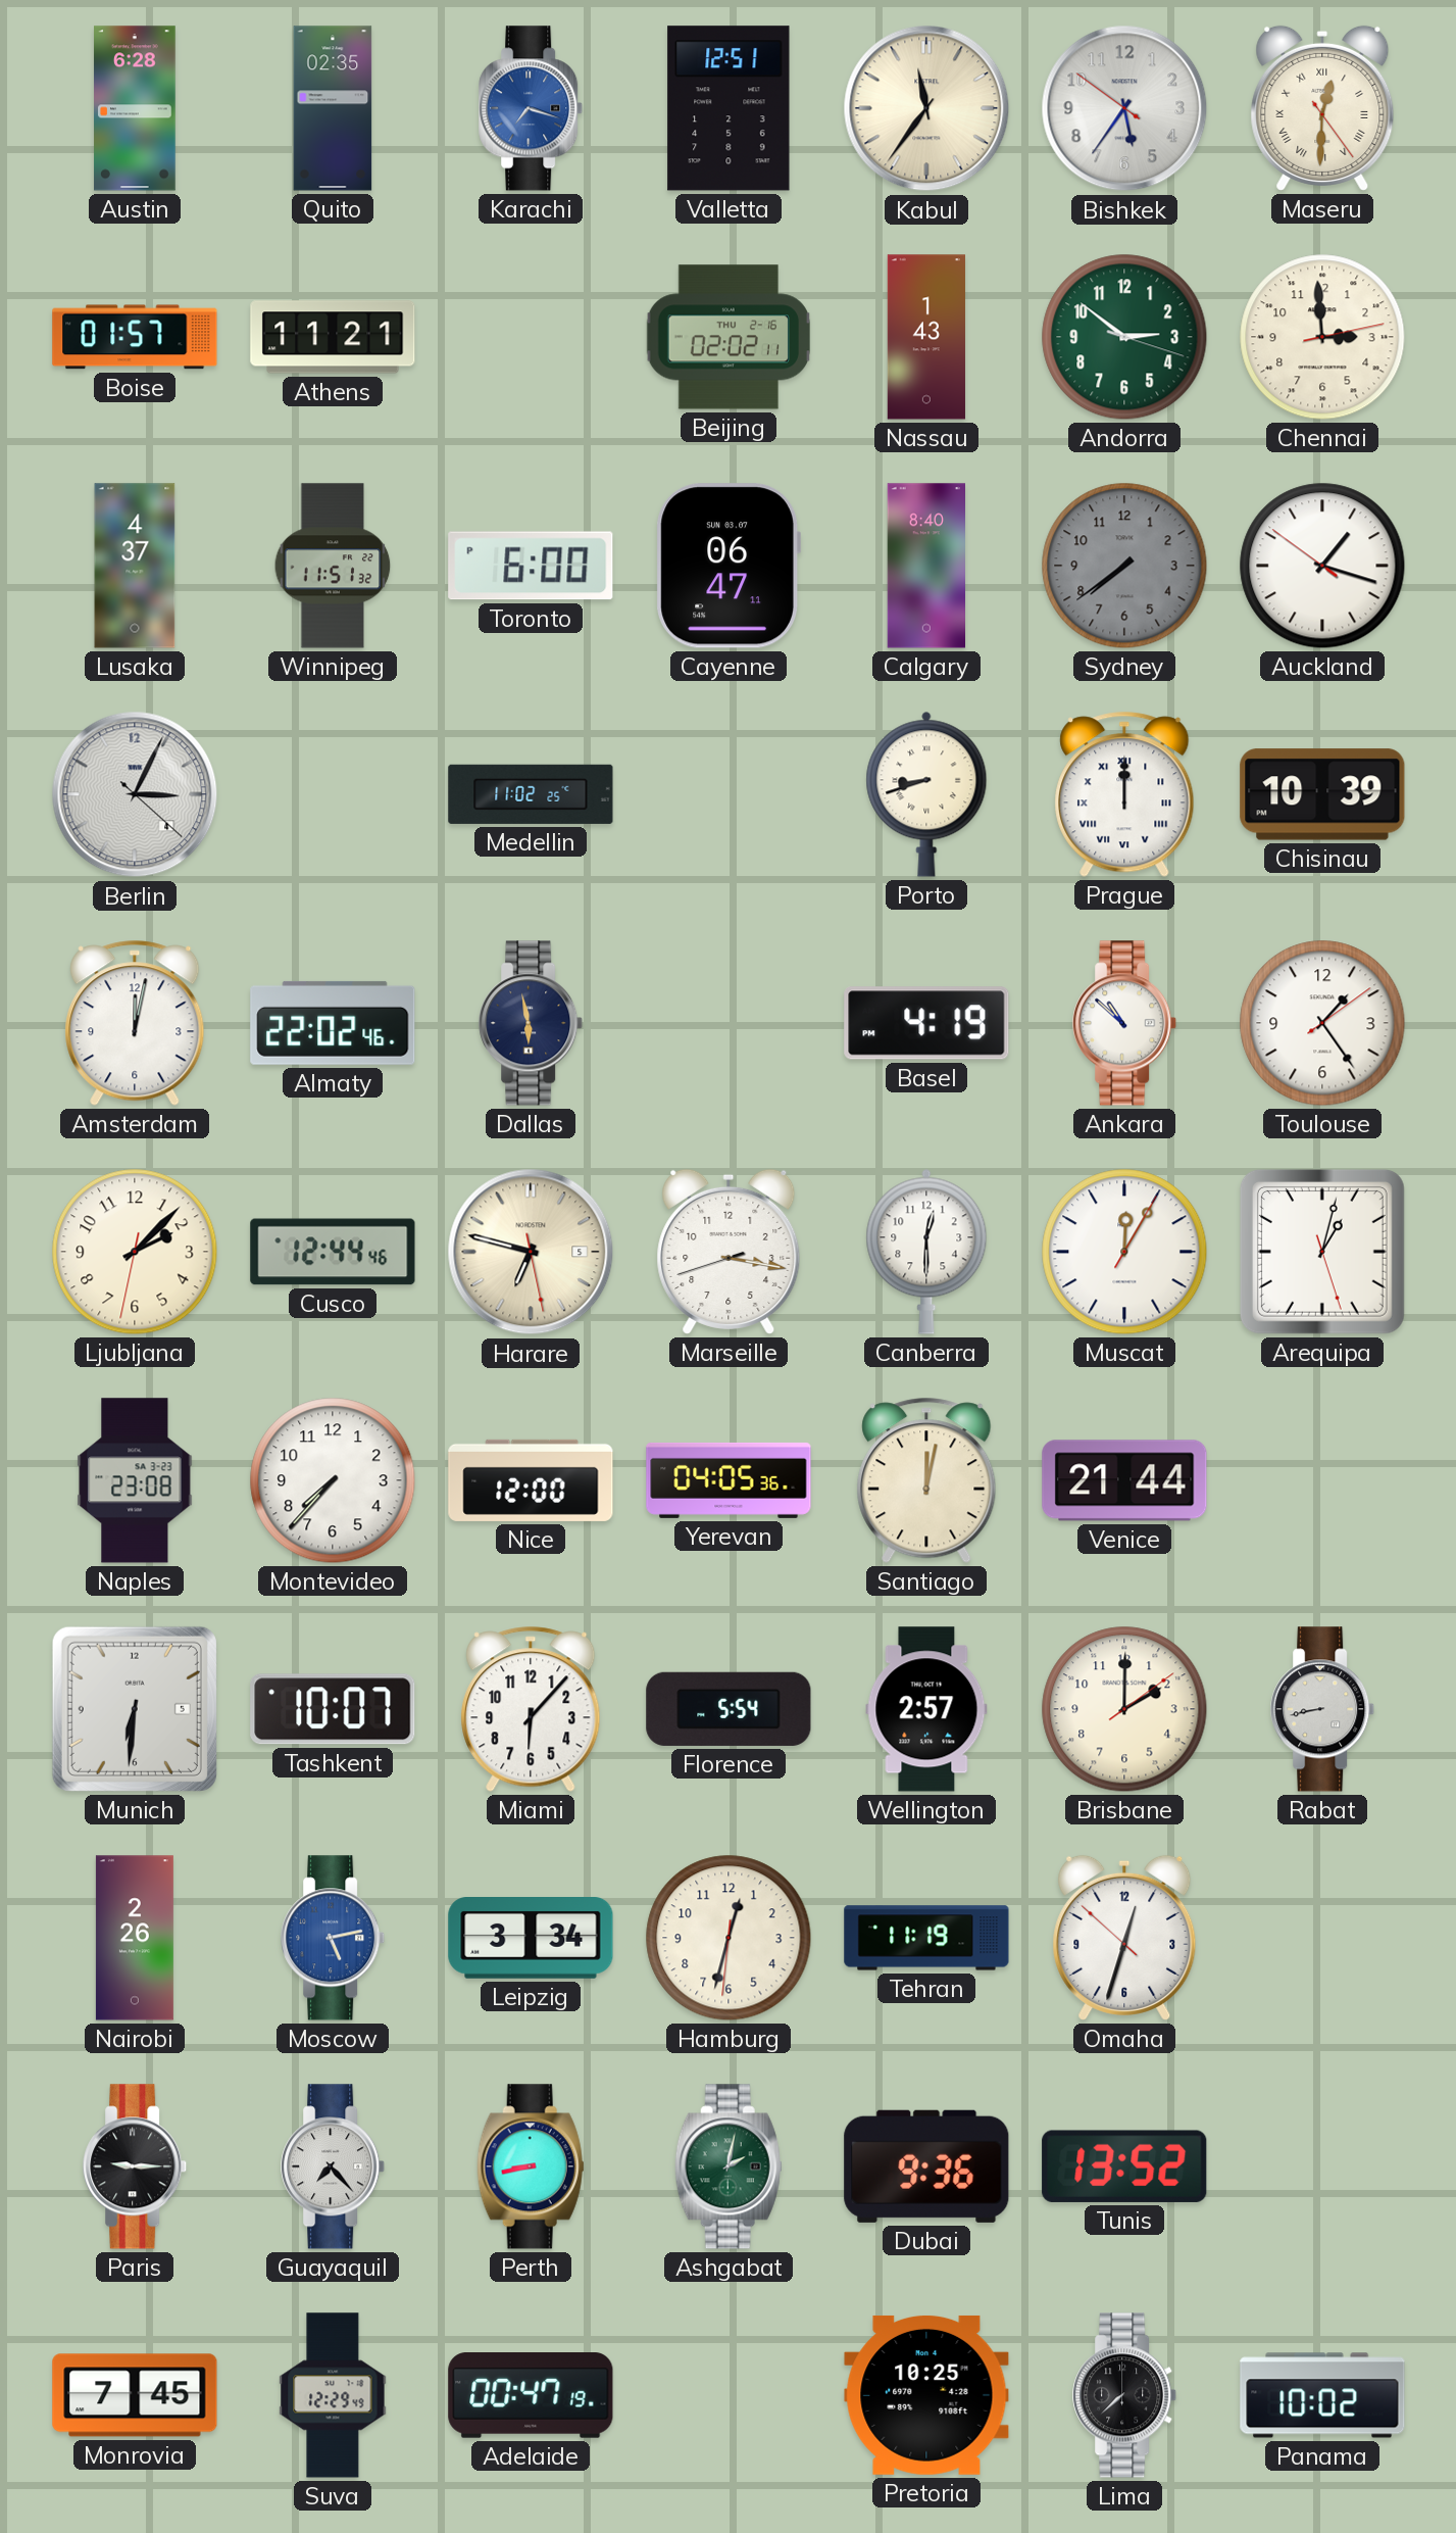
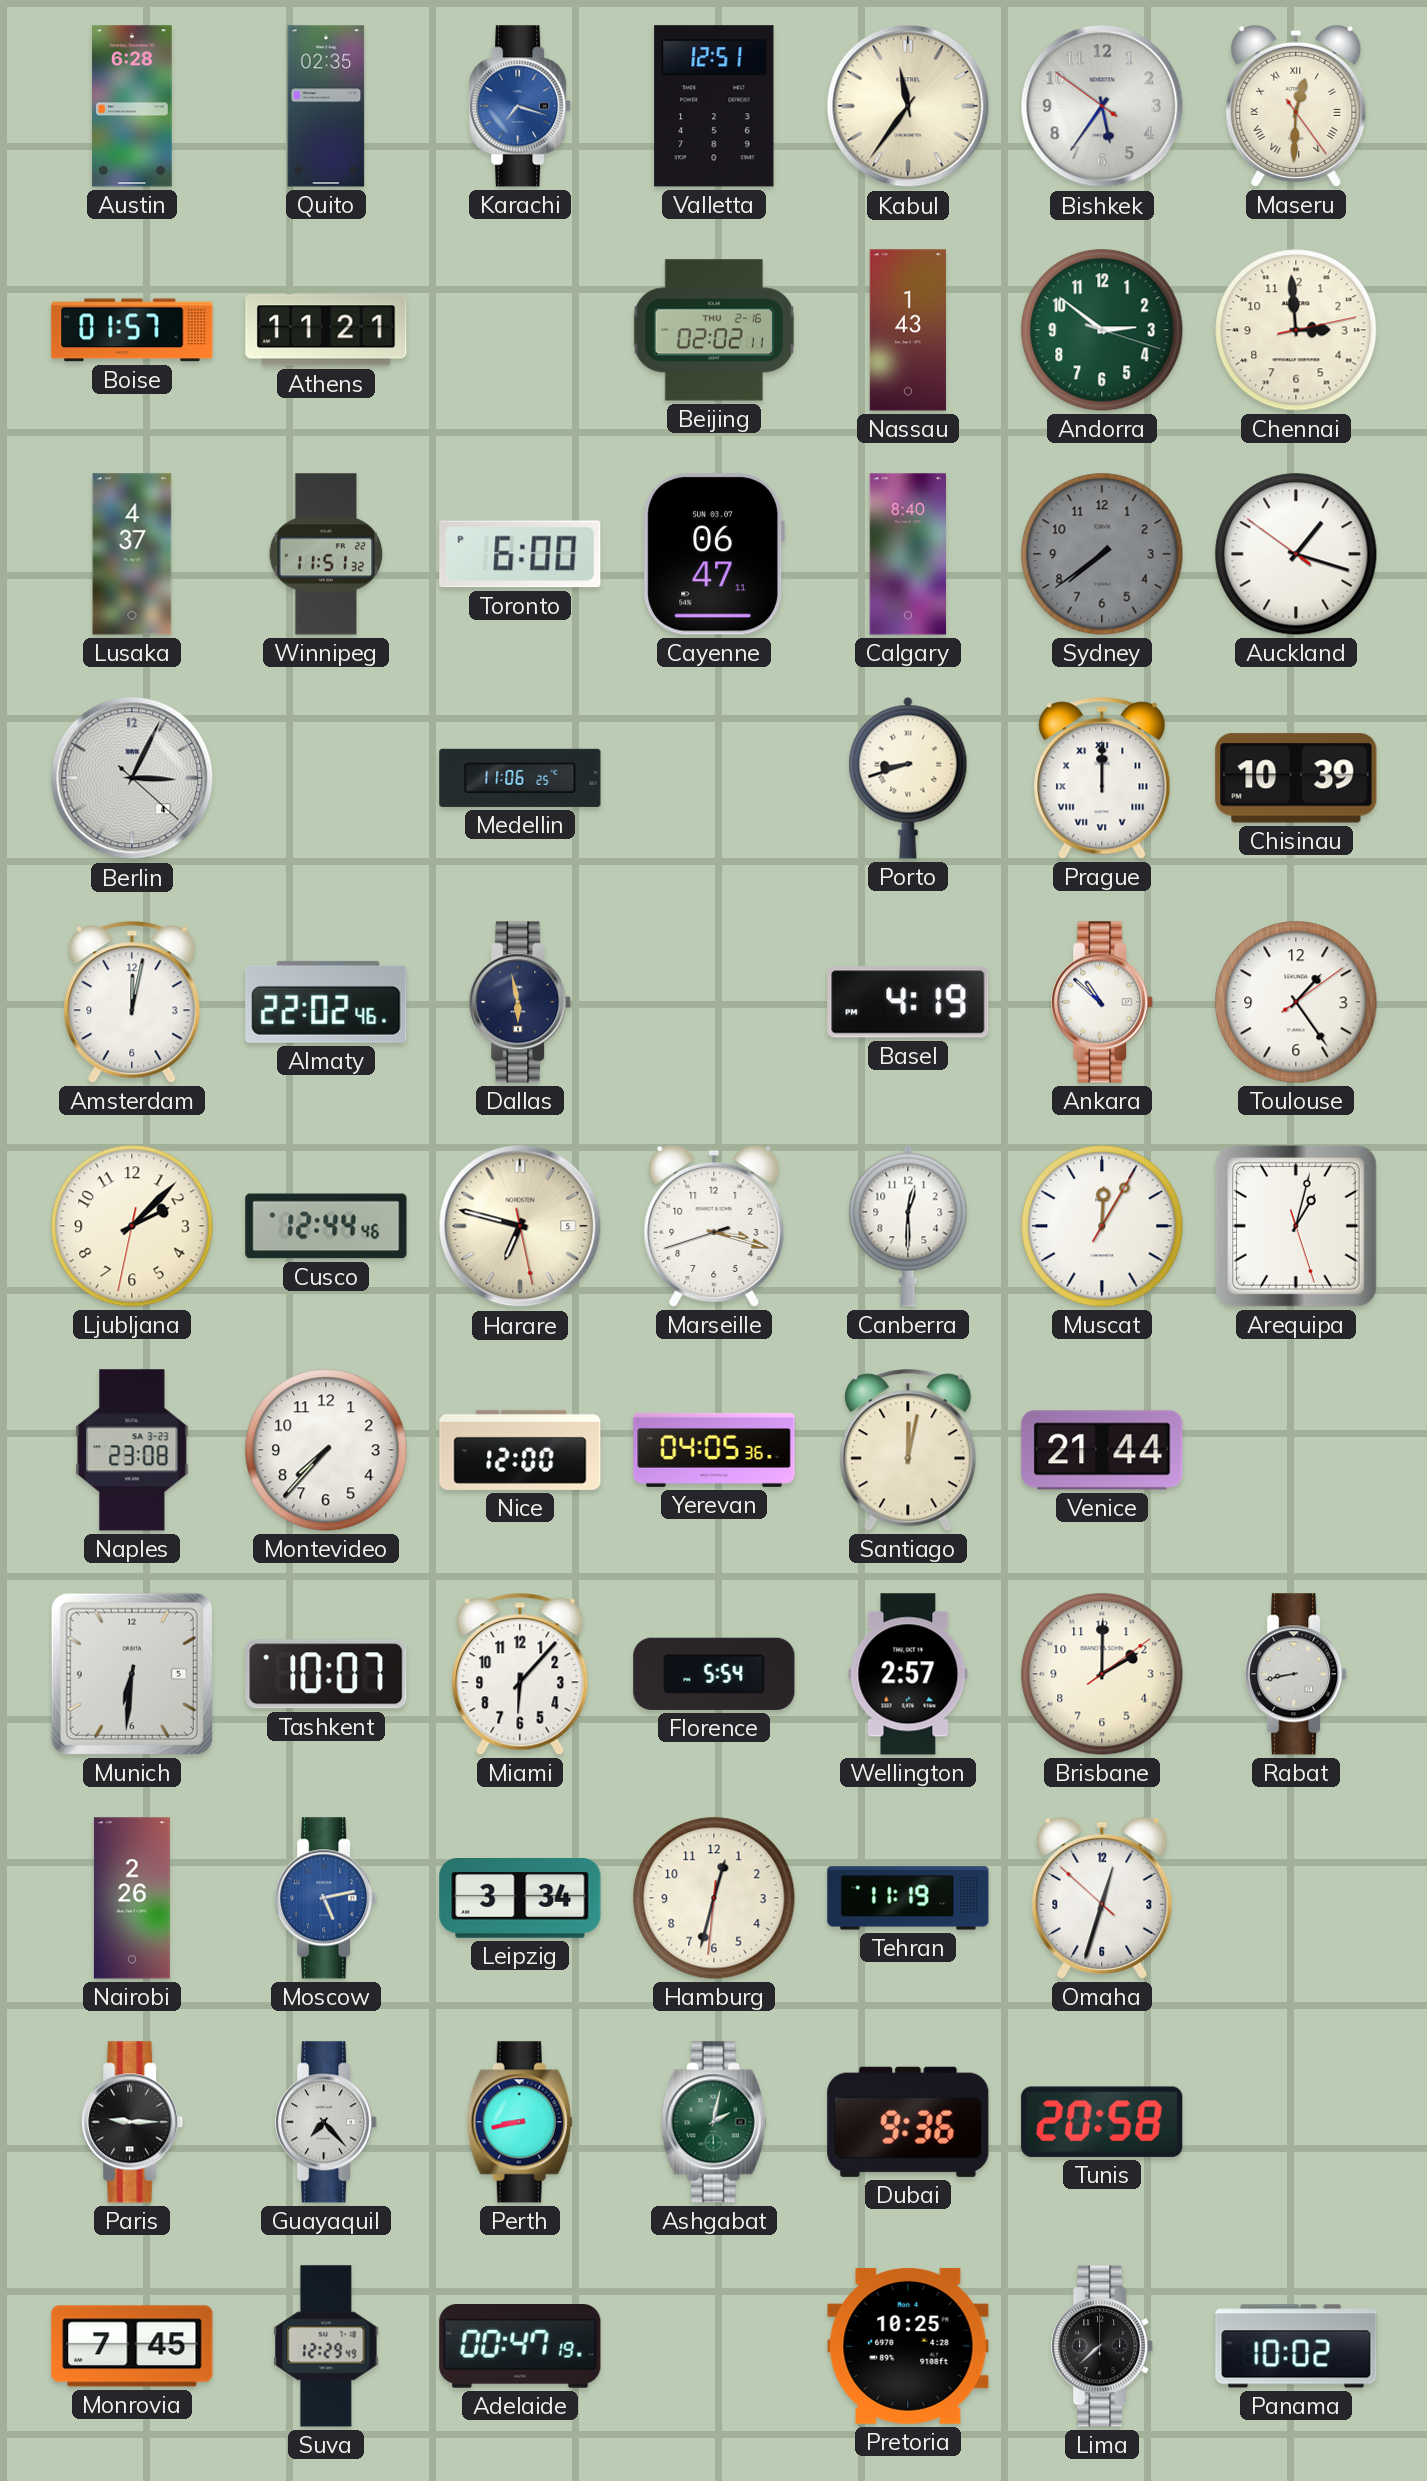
Medellin: 11:02 -> 11:06
Marseille: 3:16 -> 3:17
Tunis: 13:52 -> 20:58
